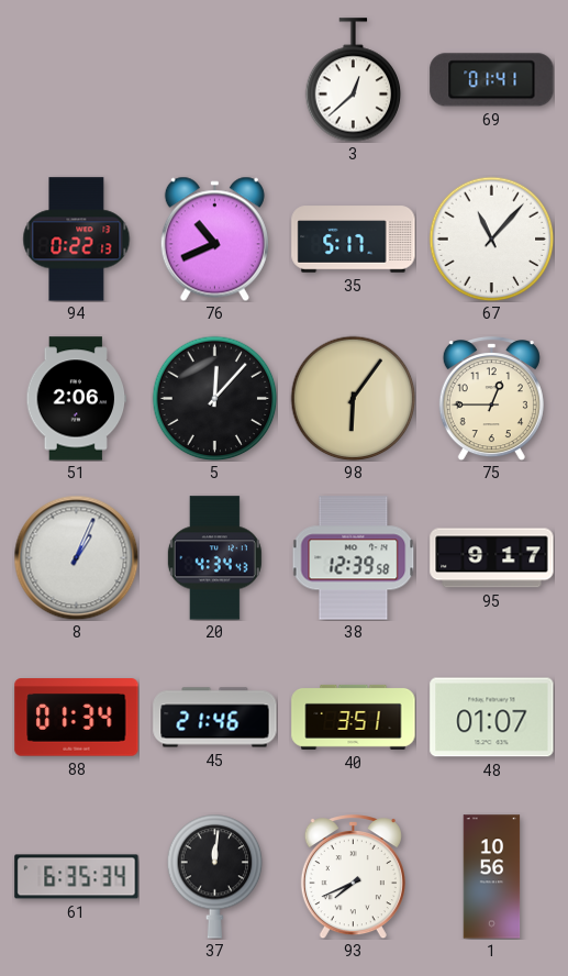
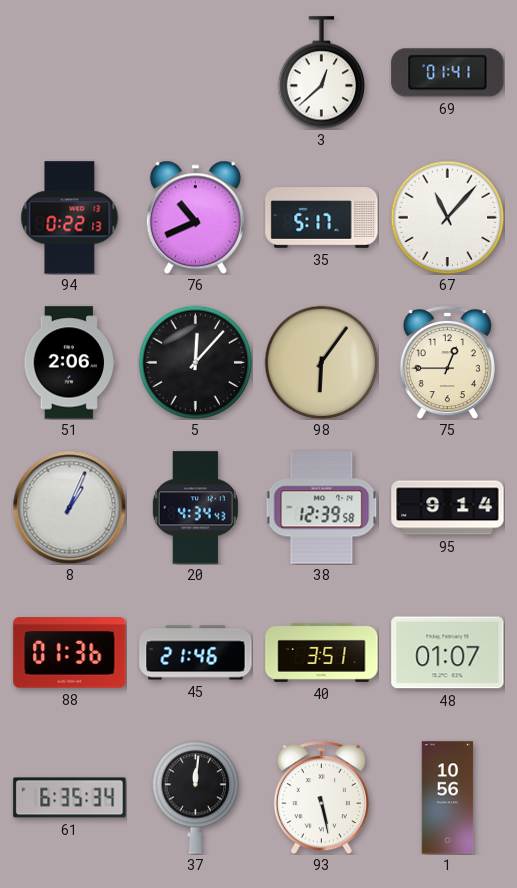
95: 9:17 -> 9:14
88: 01:34 -> 01:36
93: 7:41 -> 5:28
